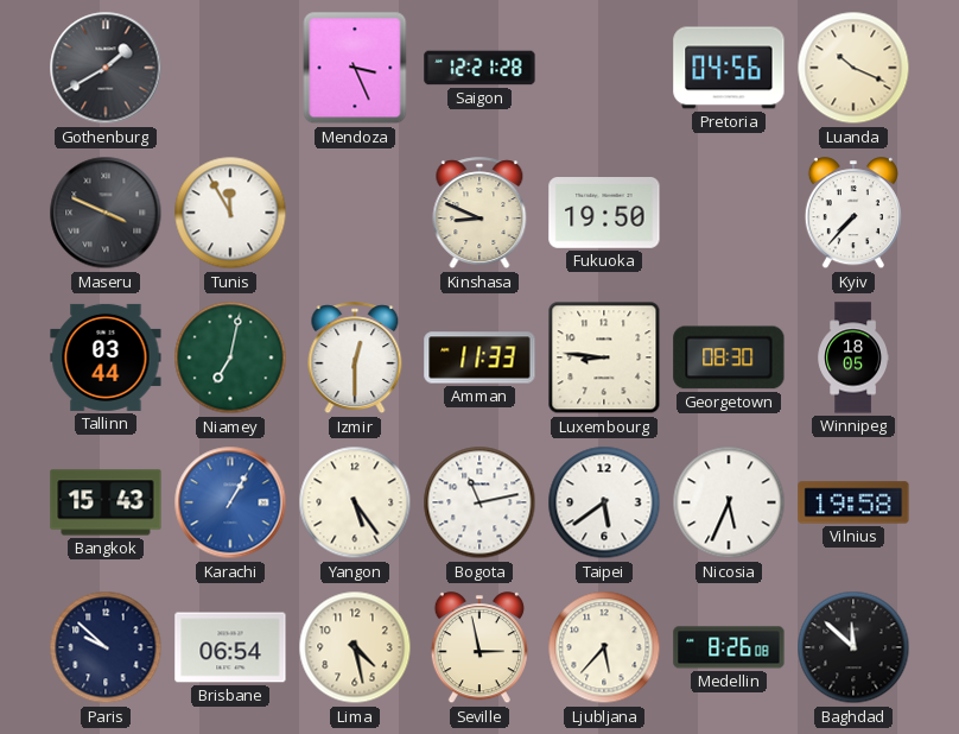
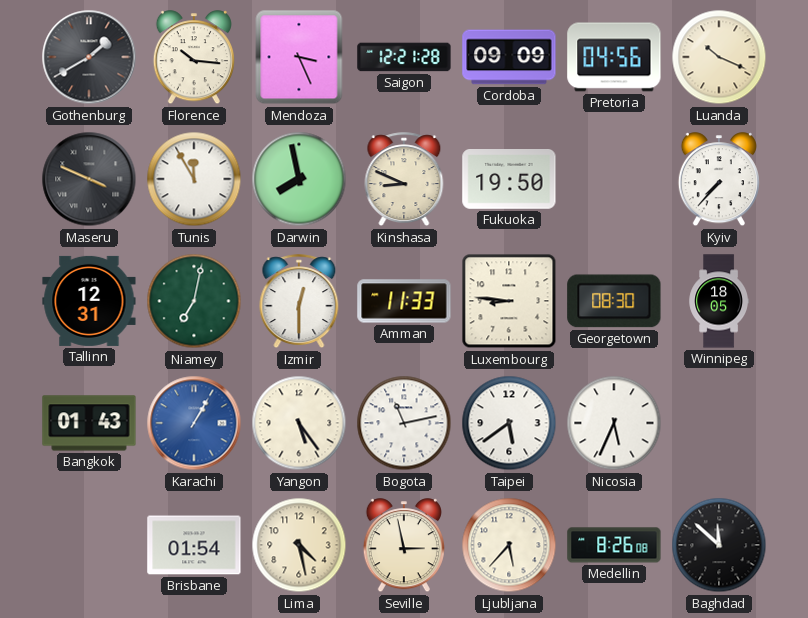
Florence: none -> 10:16
Cordoba: none -> 09:09
Darwin: none -> 7:58
Tallinn: 03:44 -> 12:31
Bangkok: 15:43 -> 01:43
Vilnius: 19:58 -> none
Paris: 9:52 -> none
Brisbane: 06:54 -> 01:54
